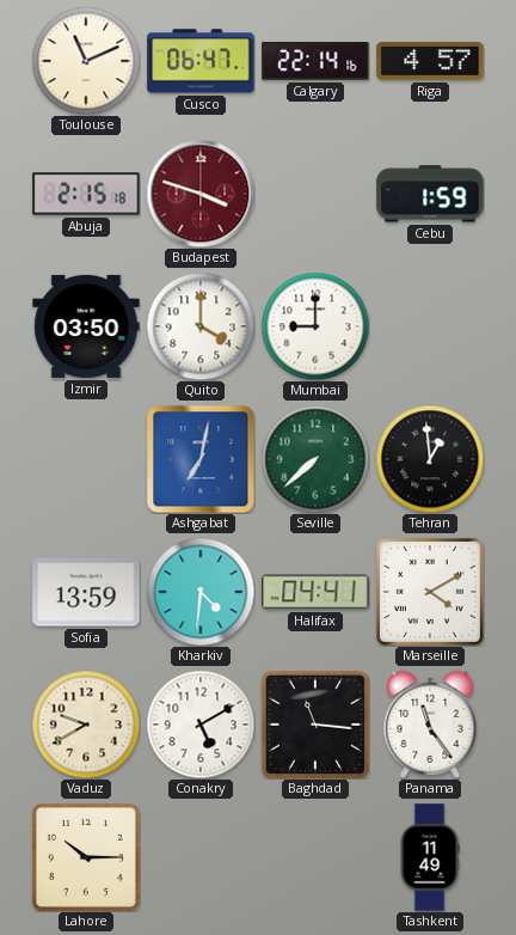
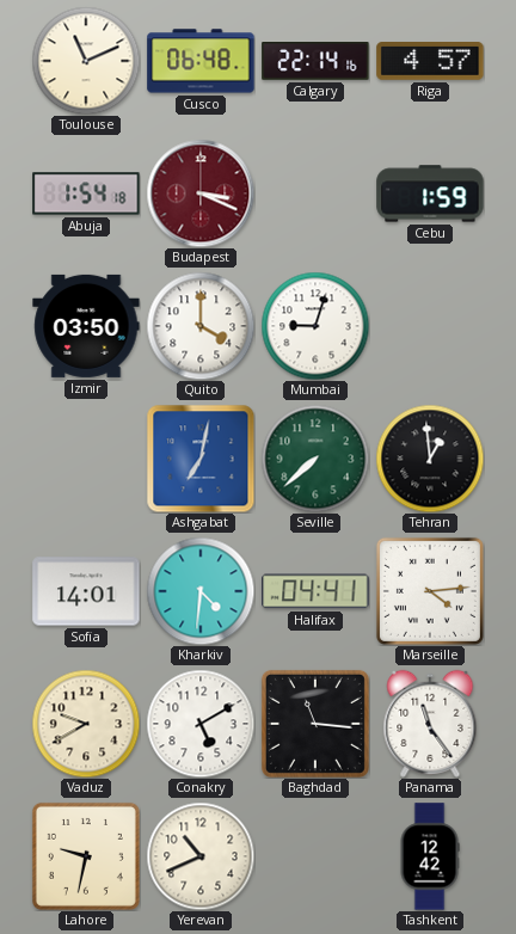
Cusco: 06:47 -> 06:48
Abuja: 2:15 -> 1:54
Budapest: 3:48 -> 3:19
Mumbai: 9:00 -> 9:03
Sofia: 13:59 -> 14:01
Marseille: 4:10 -> 4:14
Lahore: 10:15 -> 9:32
Yerevan: none -> 10:41
Tashkent: 11:49 -> 12:42
